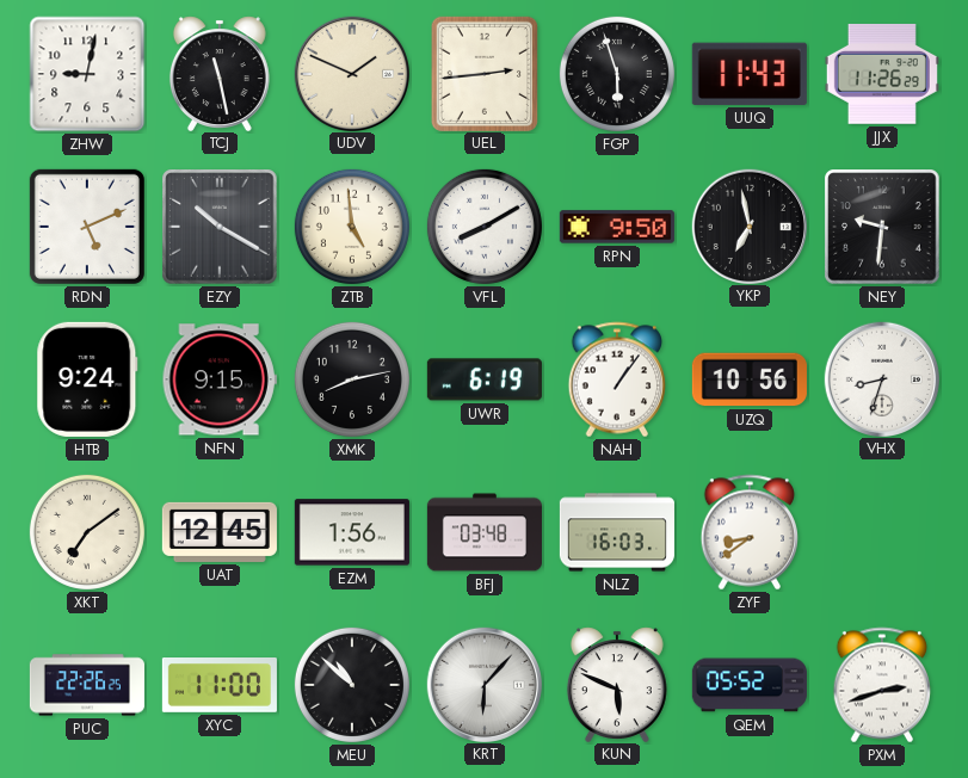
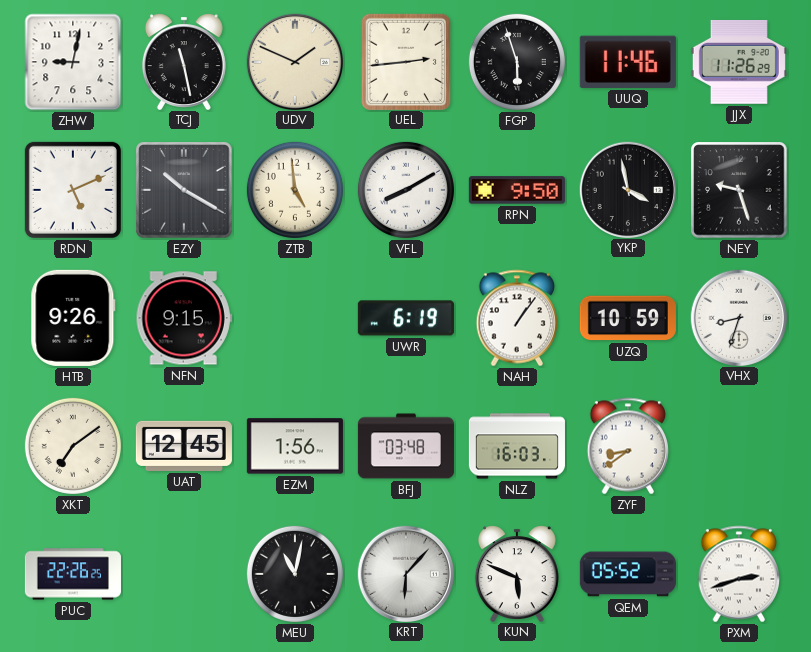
UUQ: 11:43 -> 11:46
YKP: 6:58 -> 3:58
NEY: 9:31 -> 9:27
HTB: 9:24 -> 9:26
XMK: 8:13 -> none
UZQ: 10:56 -> 10:59
XYC: 11:00 -> none
MEU: 10:52 -> 11:02
